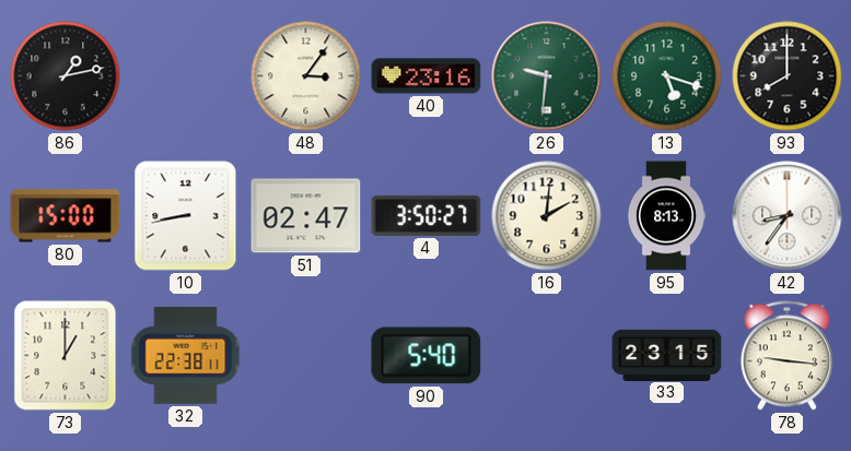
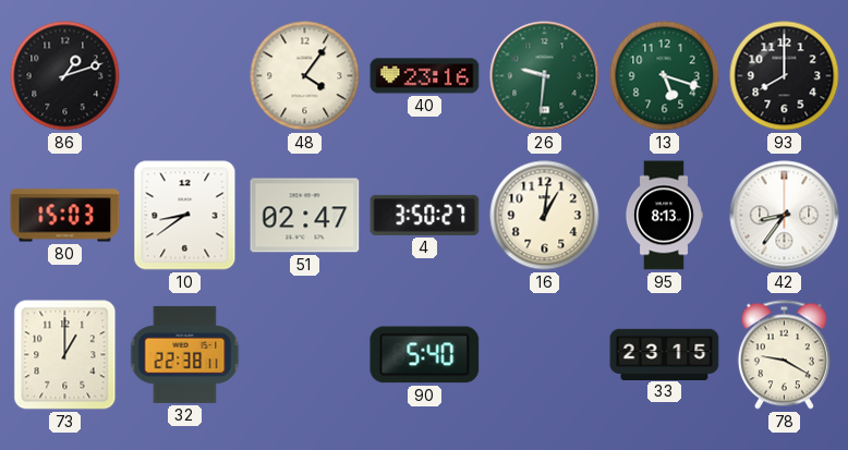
86: 1:13 -> 1:12
48: 3:06 -> 4:06
80: 15:00 -> 15:03
10: 8:43 -> 8:39
16: 2:01 -> 1:01
78: 9:16 -> 9:20
